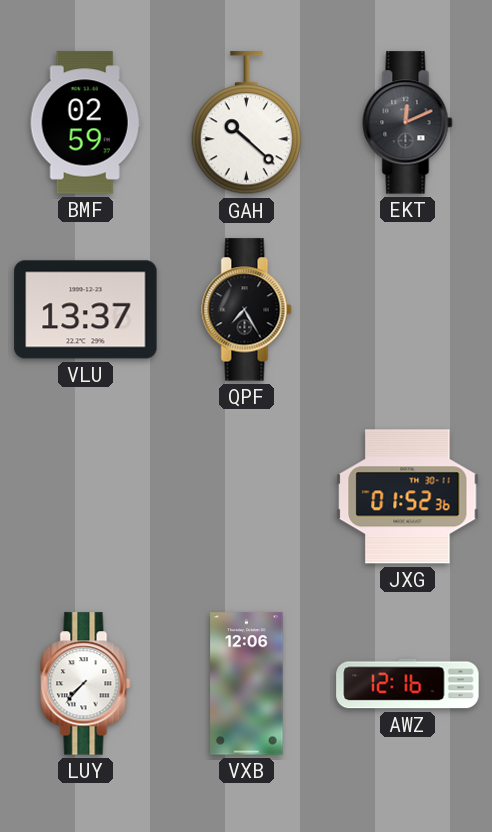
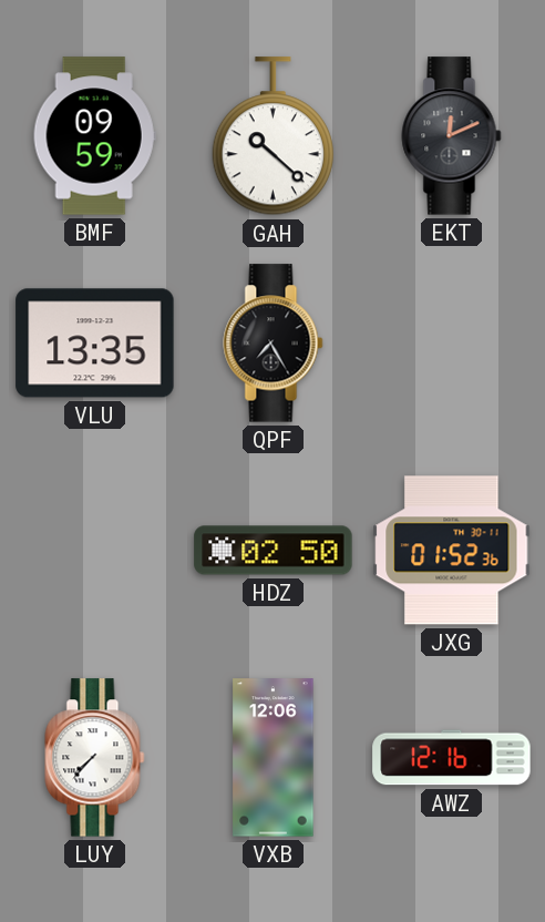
BMF: 02:59 -> 09:59
VLU: 13:37 -> 13:35
HDZ: none -> 02:50
